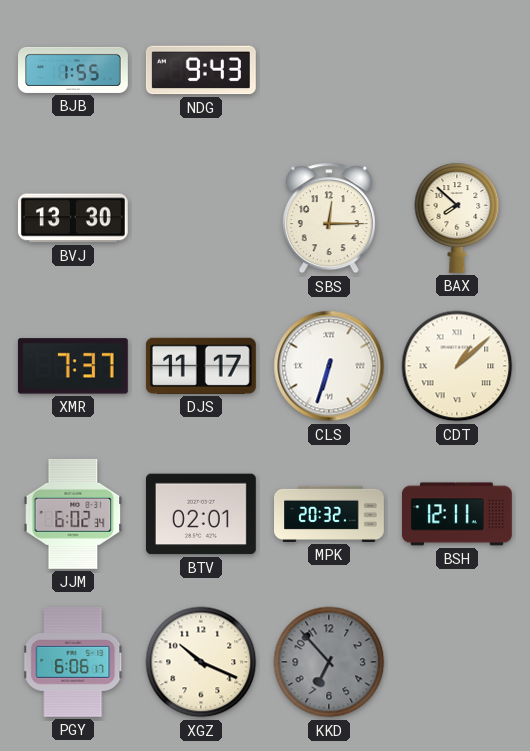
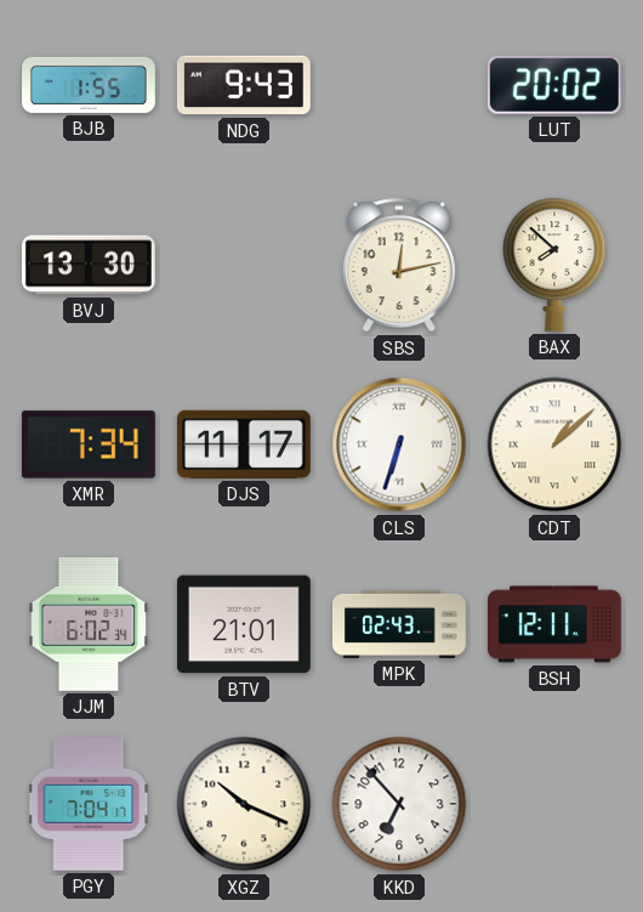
LUT: none -> 20:02
SBS: 12:15 -> 12:13
XMR: 7:37 -> 7:34
BTV: 02:01 -> 21:01
MPK: 20:32 -> 02:43
PGY: 6:06 -> 7:04
KKD dial: grey -> white
